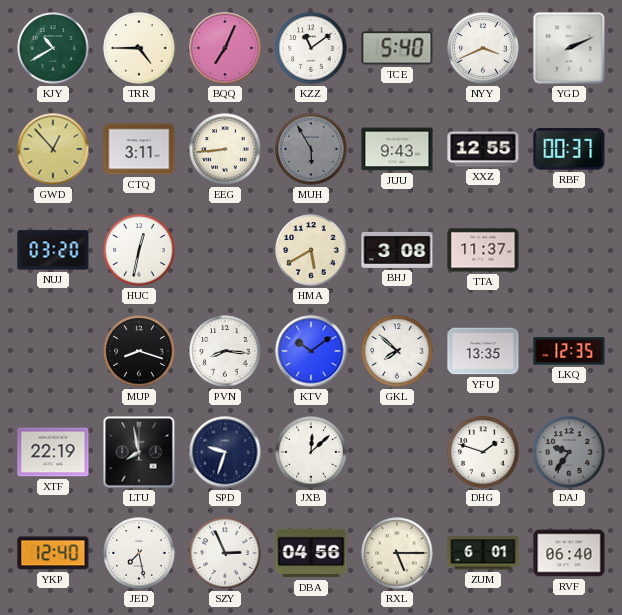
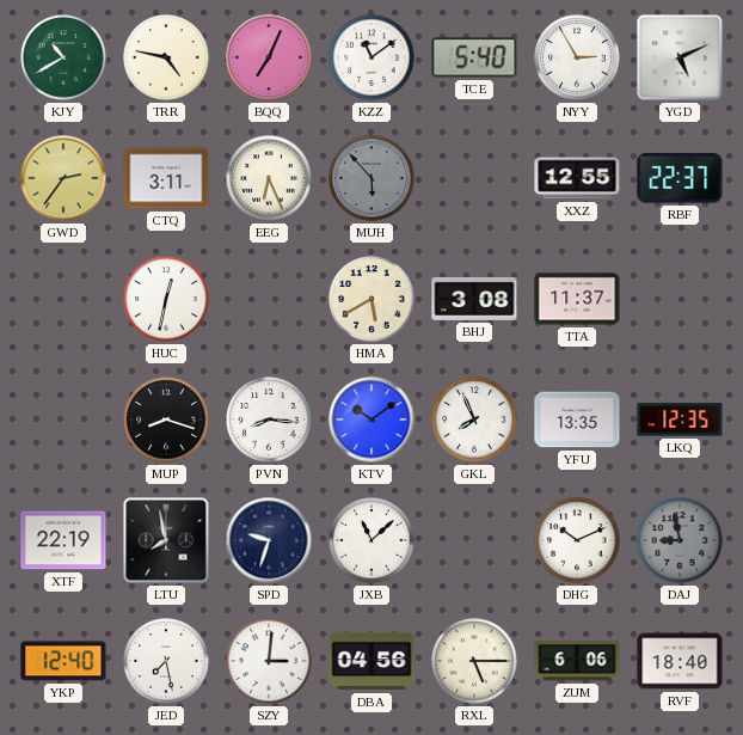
TRR: 4:45 -> 4:47
NYY: 3:41 -> 2:55
YGD: 2:11 -> 5:11
GWD: 12:53 -> 2:36
EEG: 8:44 -> 6:26
MUH: 5:55 -> 5:53
JUU: 9:43 -> none
RBF: 00:37 -> 22:37
NUJ: 03:20 -> none
GKL: 7:52 -> 7:56
JXB: 12:08 -> 11:08
DHG: 1:48 -> 10:11
DAJ: 9:36 -> 8:58
SZY: 2:56 -> 3:01
ZUM: 6:01 -> 6:06
RVF: 06:40 -> 18:40
